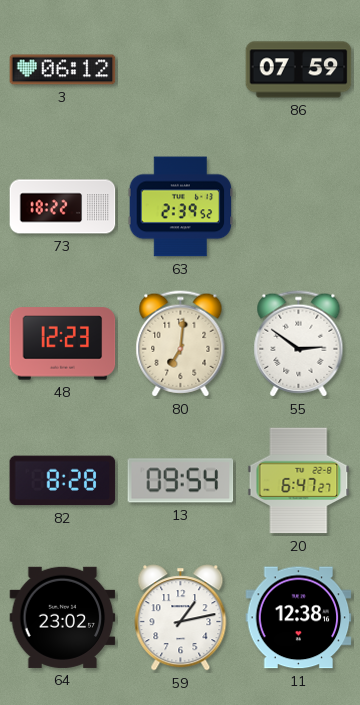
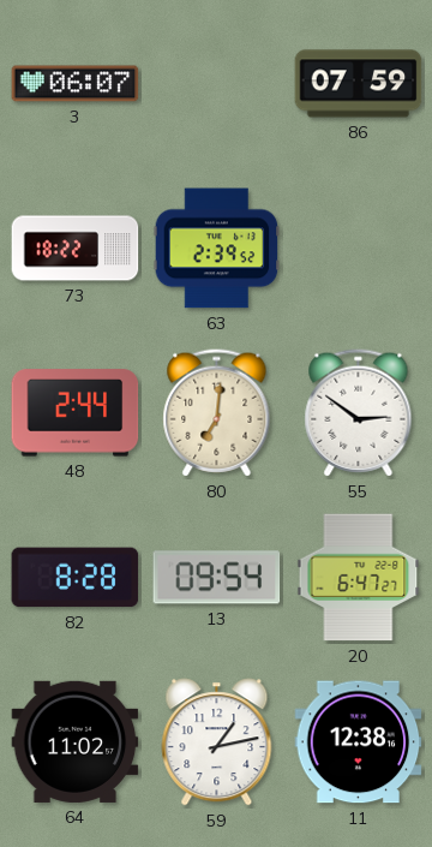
3: 06:12 -> 06:07
48: 12:23 -> 2:44
64: 23:02 -> 11:02
